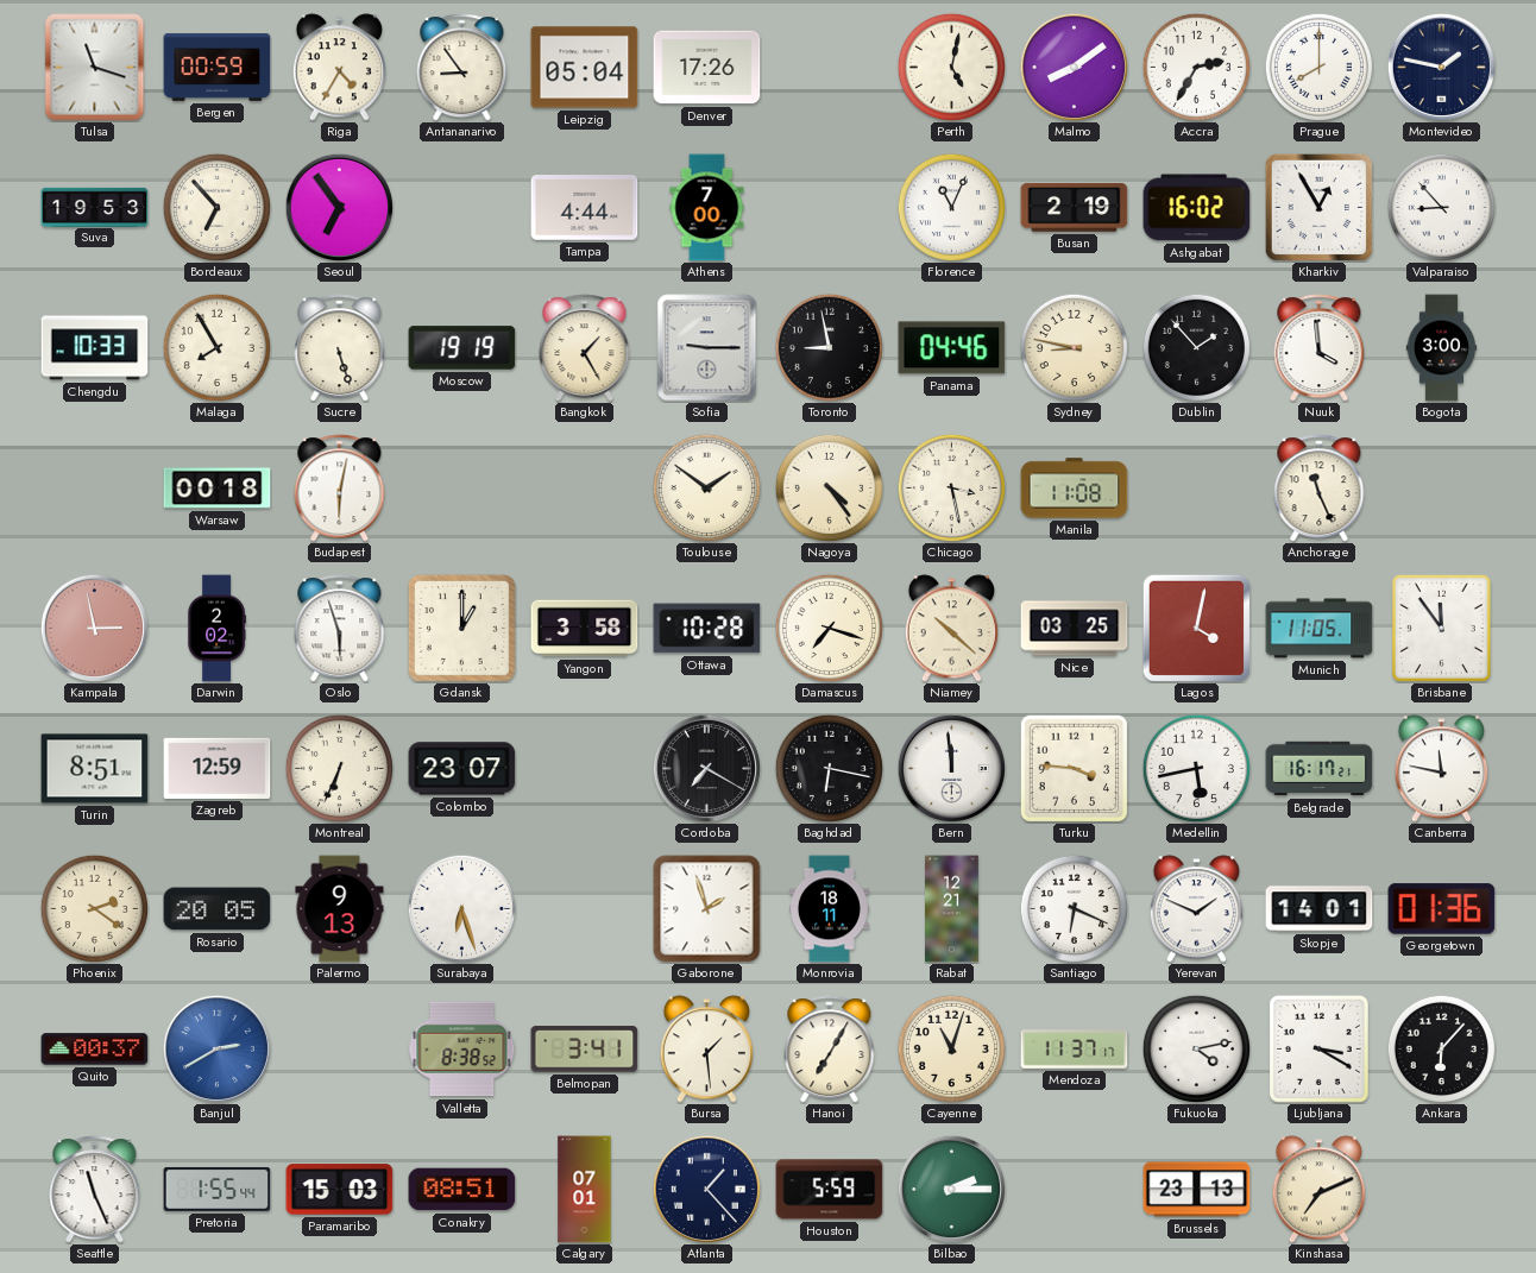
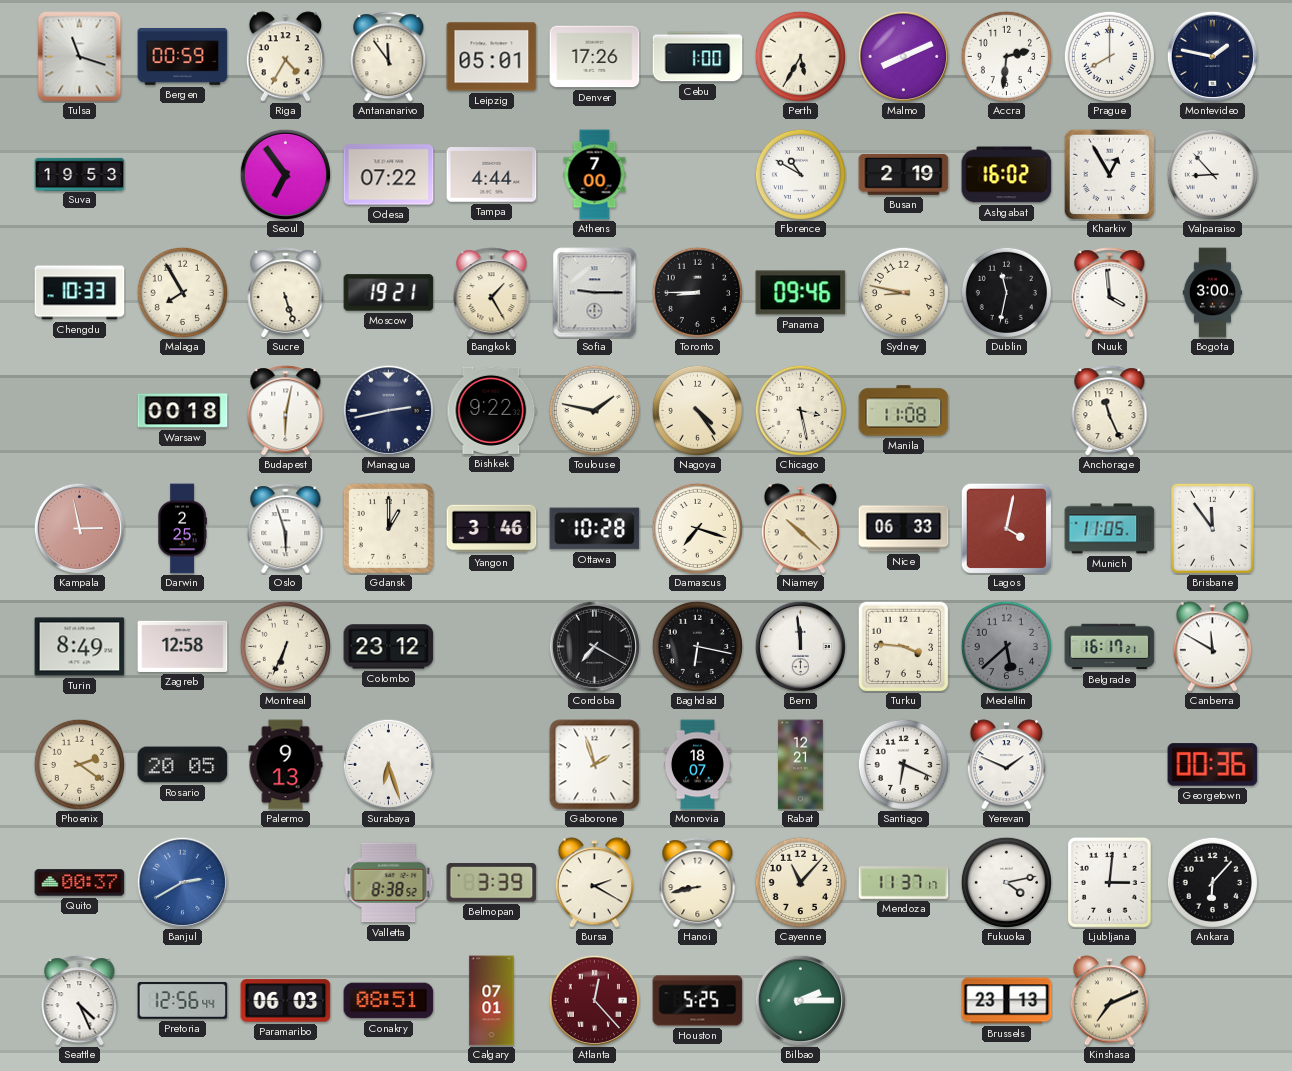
Antananarivo: 8:54 -> 11:54
Leipzig: 05:04 -> 05:01
Cebu: none -> 1:00
Perth: 5:02 -> 5:35
Malmo: 8:09 -> 8:11
Accra: 2:35 -> 2:31
Bordeaux: 6:53 -> none
Odesa: none -> 07:22
Florence: 11:04 -> 10:50
Moscow: 19:19 -> 19:21
Toronto: 8:58 -> 8:45
Panama: 04:46 -> 09:46
Dublin: 1:53 -> 11:32
Managua: none -> 2:43
Bishkek: none -> 9:22
Toulouse: 1:51 -> 1:47
Darwin: 2:02 -> 2:25
Yangon: 3:58 -> 3:46
Nice: 03:25 -> 06:33
Turin: 8:51 -> 8:49
Zagreb: 12:59 -> 12:58
Colombo: 23:07 -> 23:12
Medellin: 5:43 -> 5:38
Medellin dial: white -> grey
Canberra: 11:47 -> 11:50
Monrovia: 18:11 -> 18:07
Skopje: 14:01 -> none
Georgetown: 01:36 -> 00:36
Belmopan: 3:41 -> 3:39
Bursa: 1:29 -> 2:20
Hanoi: 7:05 -> 8:43
Cayenne: 11:03 -> 11:07
Ljubljana: 3:20 -> 3:01
Seattle: 11:26 -> 4:26
Pretoria: 1:55 -> 12:56
Paramaribo: 15:03 -> 06:03
Atlanta: 1:23 -> 12:23
Atlanta dial: navy -> burgundy
Houston: 5:59 -> 5:25
